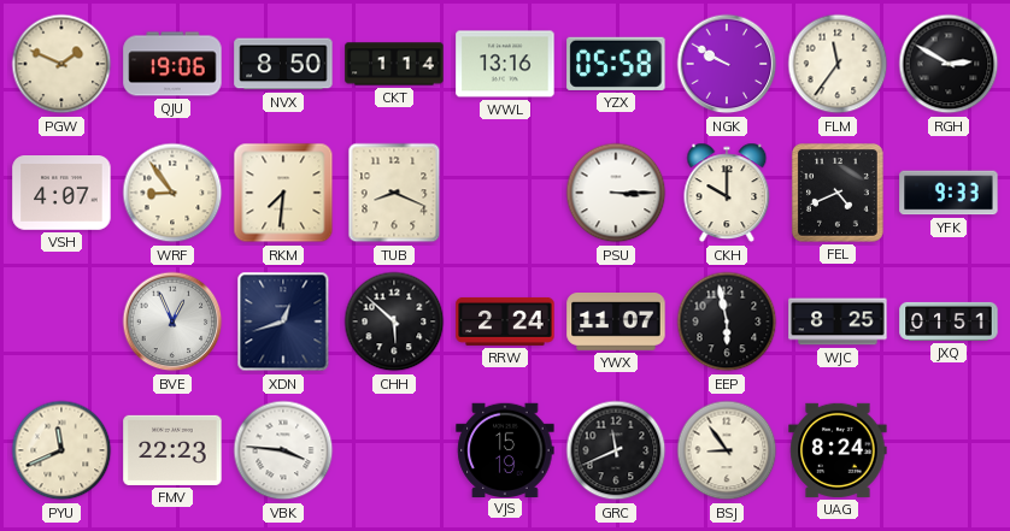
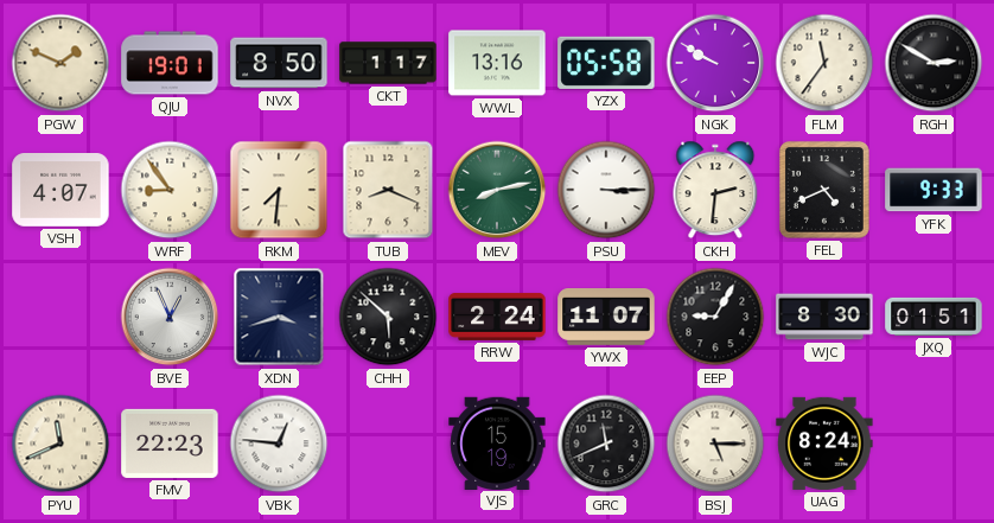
QJU: 19:06 -> 19:01
CKT: 1:14 -> 1:17
MEV: none -> 8:13
CKH: 10:00 -> 2:31
XDN: 12:42 -> 3:42
EEP: 5:58 -> 9:05
WJC: 8:25 -> 8:30
VBK: 3:46 -> 12:46
BSJ: 8:54 -> 5:15
